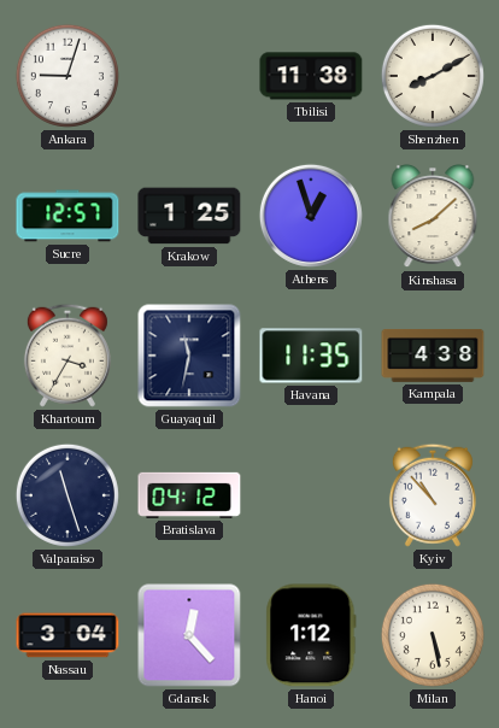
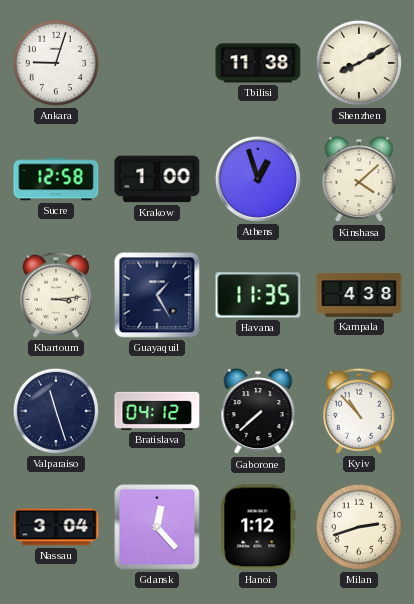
Sucre: 12:57 -> 12:58
Krakow: 1:25 -> 1:00
Kinshasa: 8:08 -> 4:08
Khartoum: 3:35 -> 3:14
Guayaquil: 11:32 -> 1:25
Gaborone: none -> 7:38
Milan: 5:28 -> 2:42
